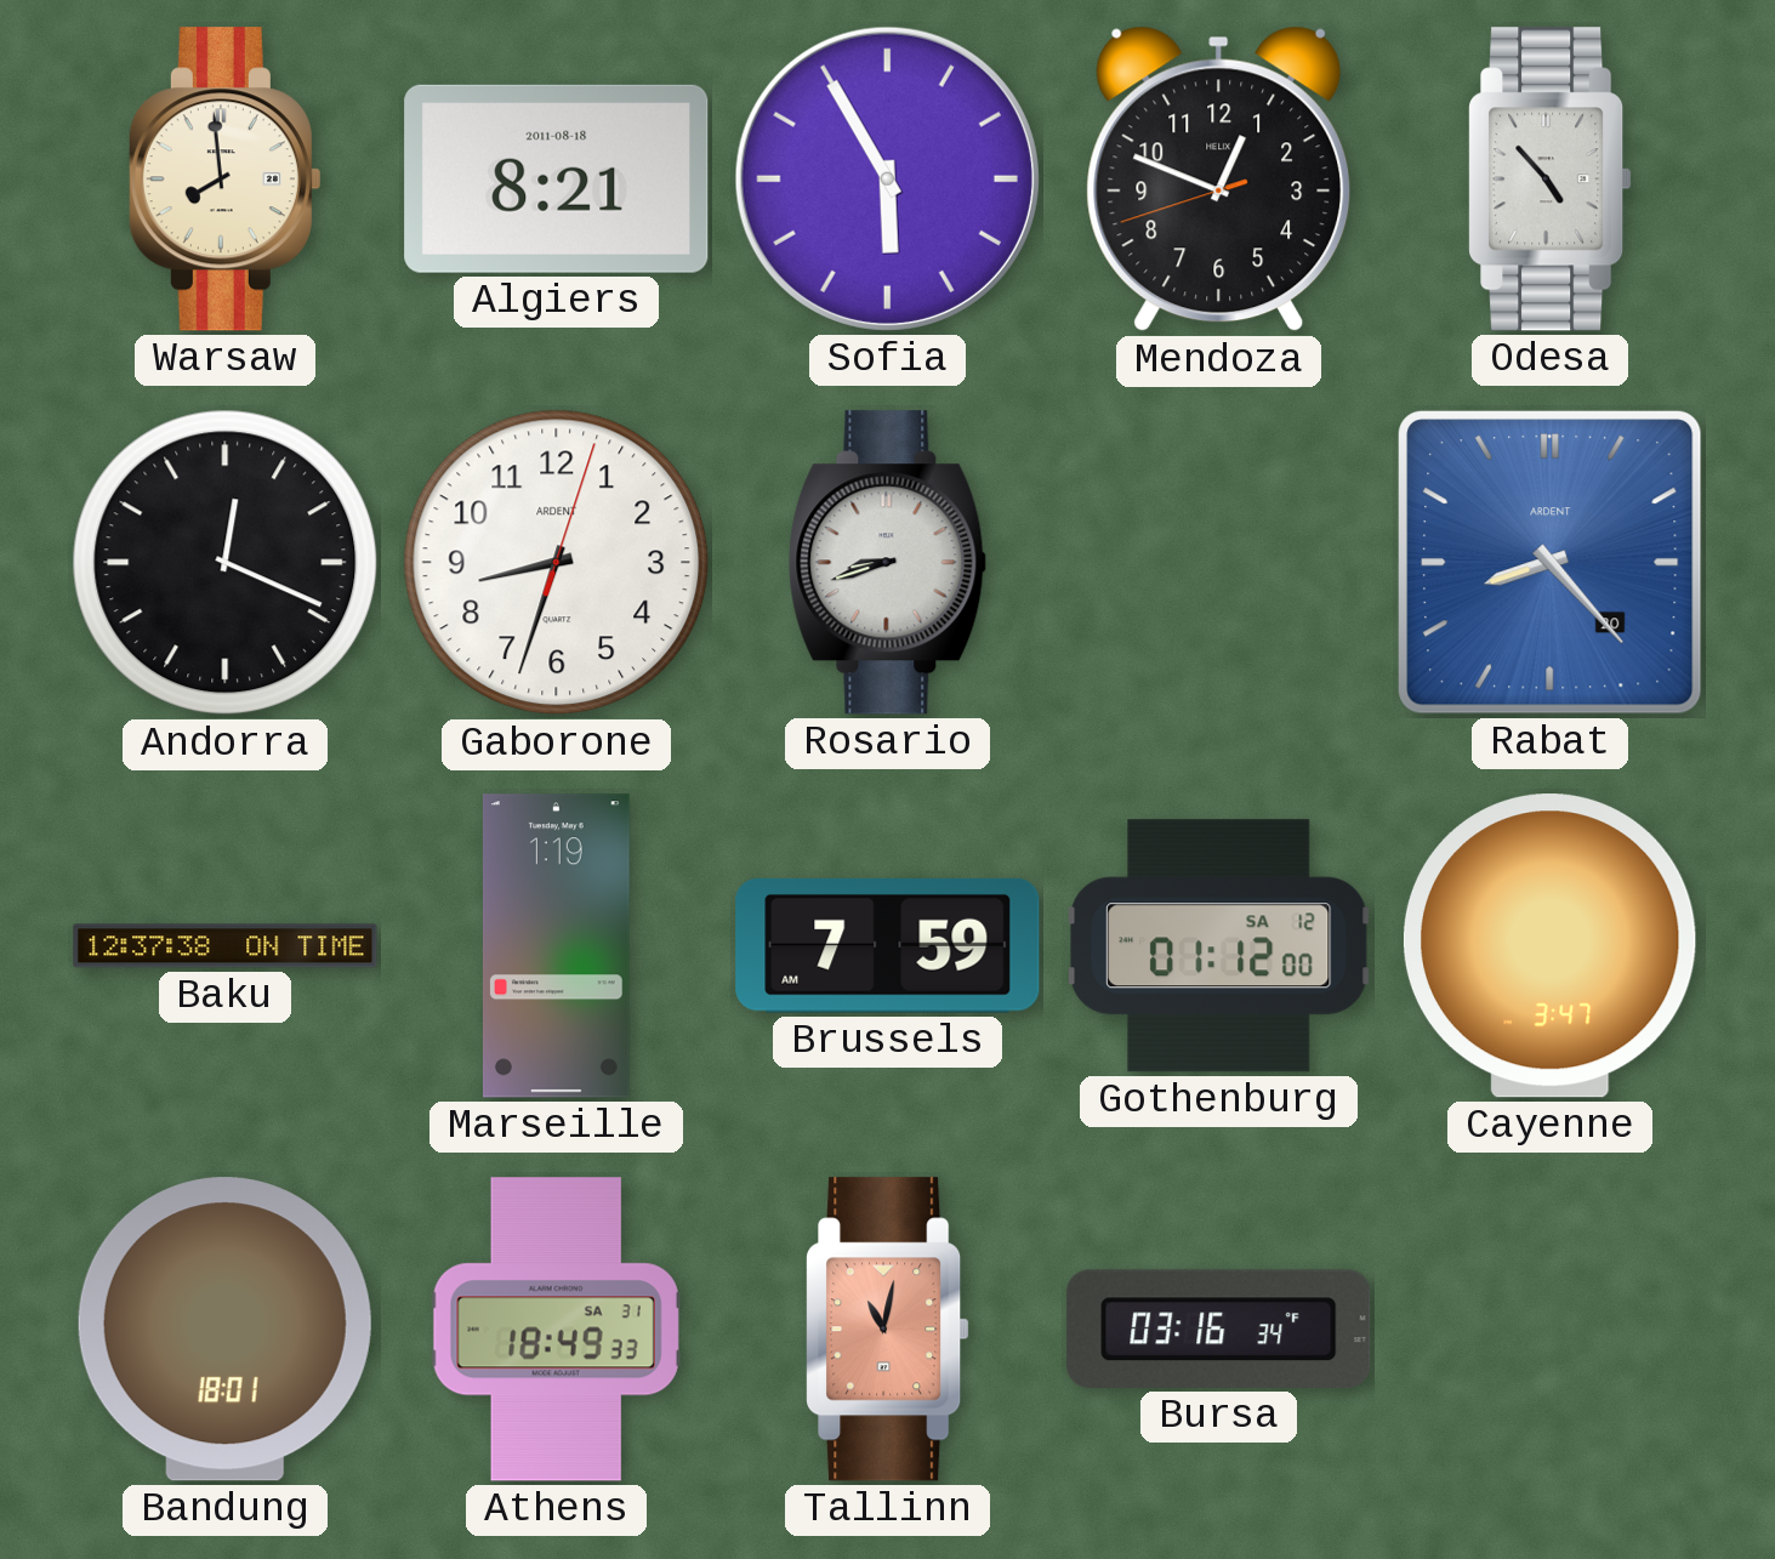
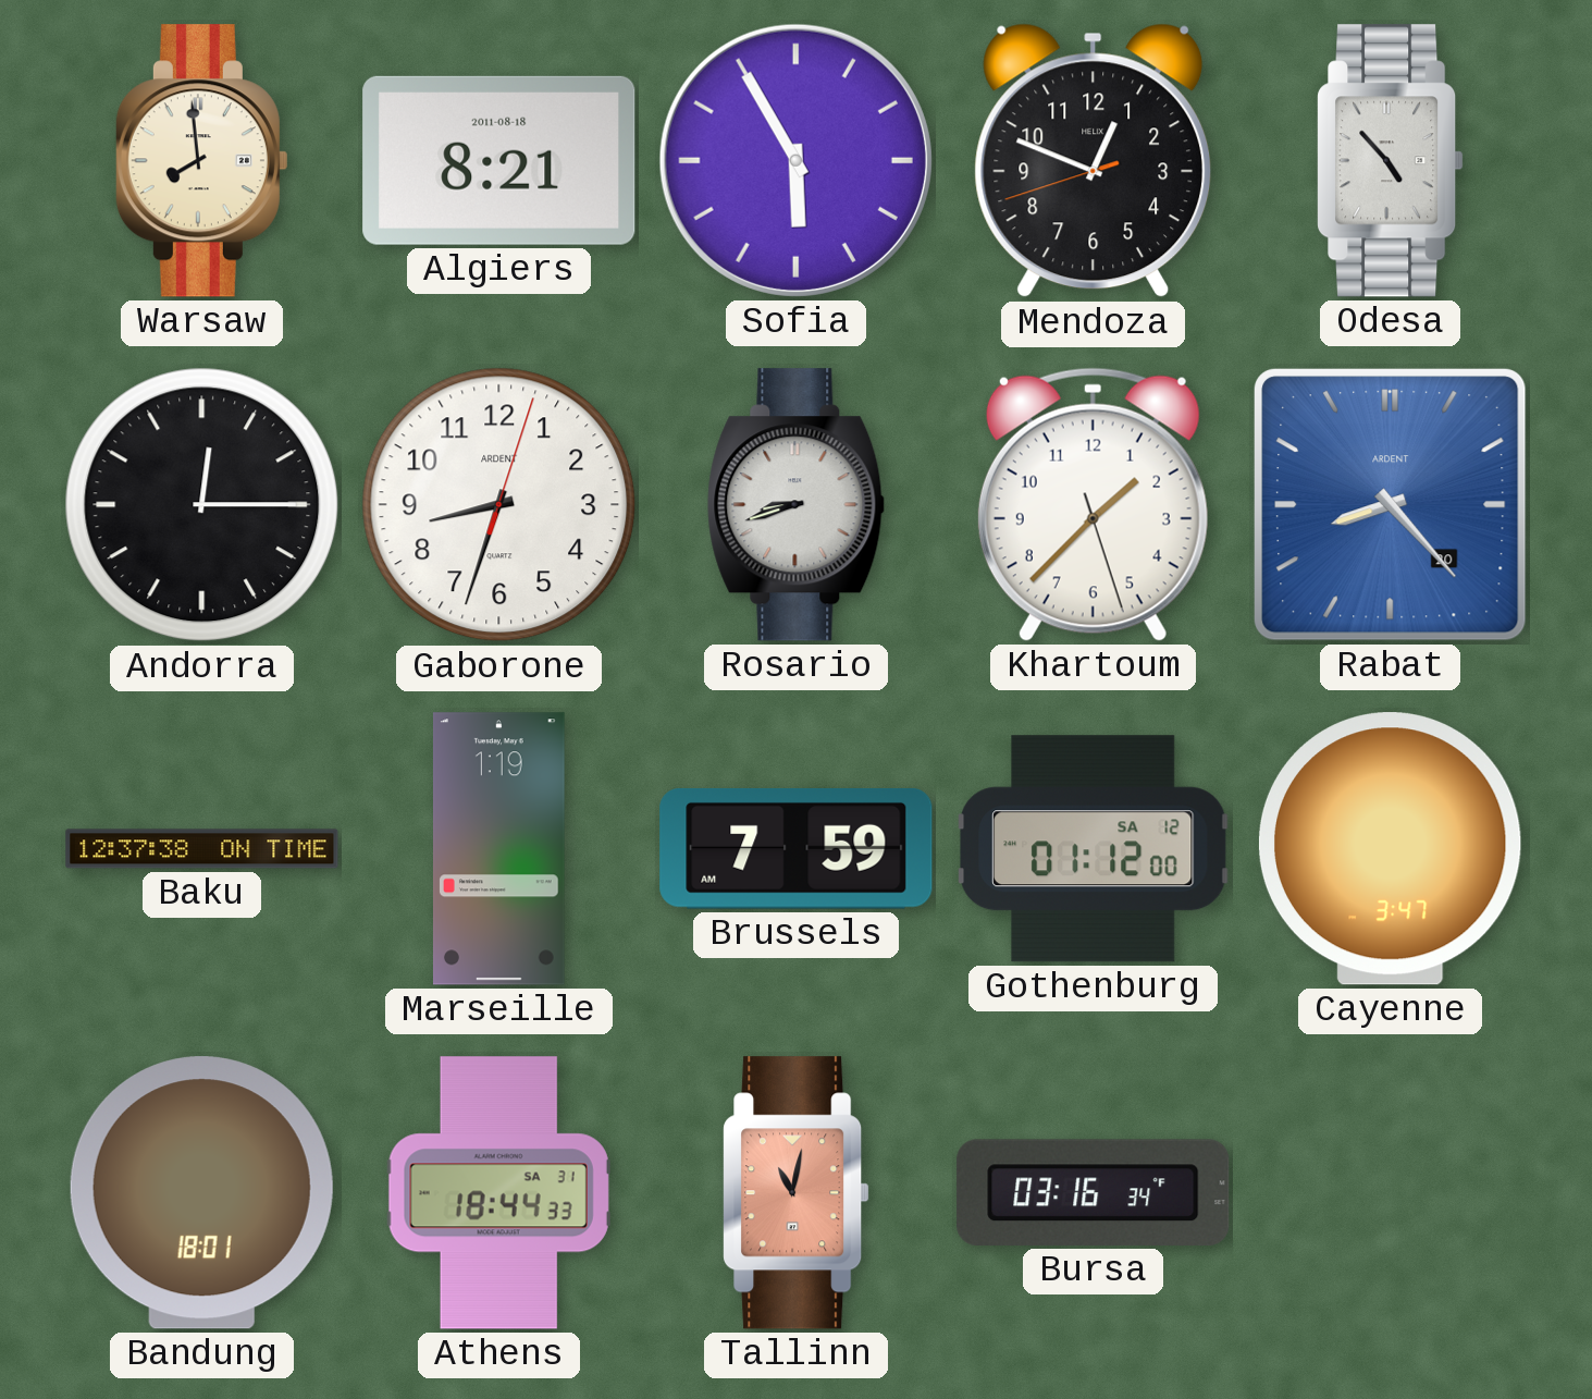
Andorra: 12:19 -> 12:15
Khartoum: none -> 1:37
Athens: 18:49 -> 18:44
